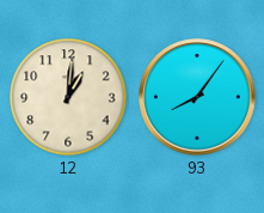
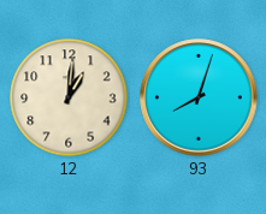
93: 8:06 -> 8:03
